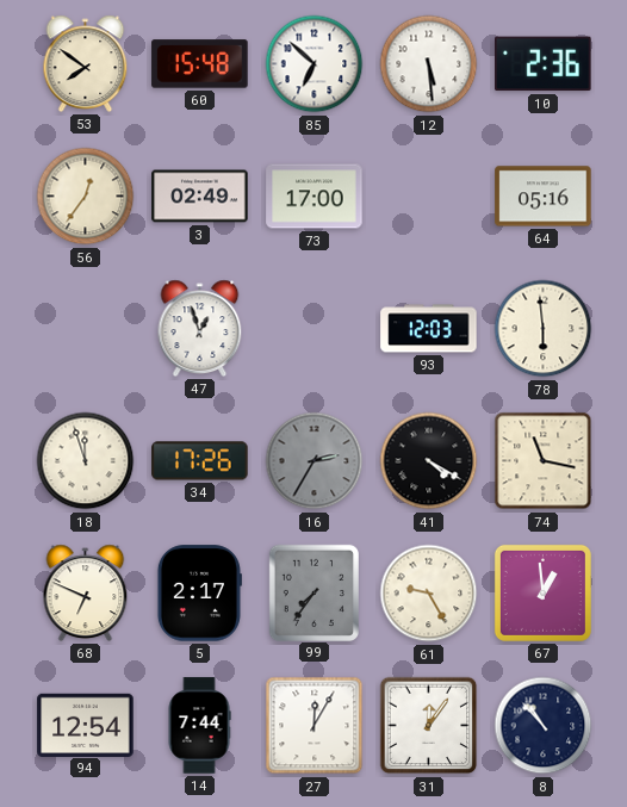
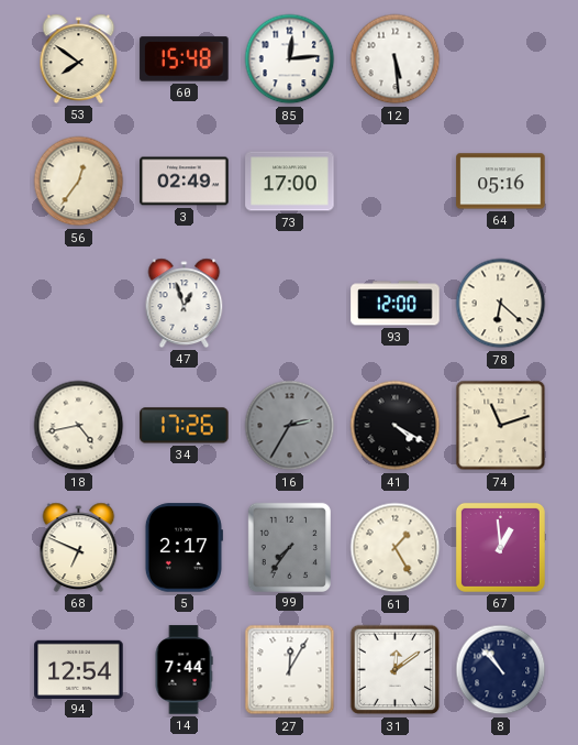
85: 6:52 -> 12:14
10: 2:36 -> none
93: 12:03 -> 12:00
78: 5:59 -> 6:22
18: 11:57 -> 4:43
74: 11:17 -> 11:12
61: 9:25 -> 1:25
31: 12:06 -> 12:09
